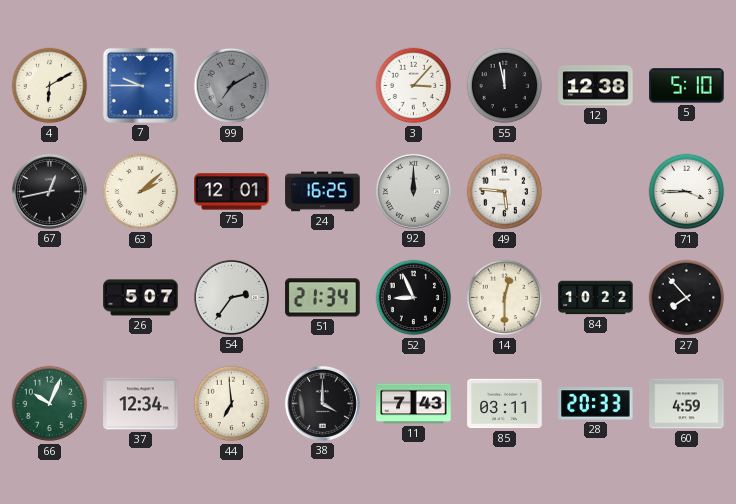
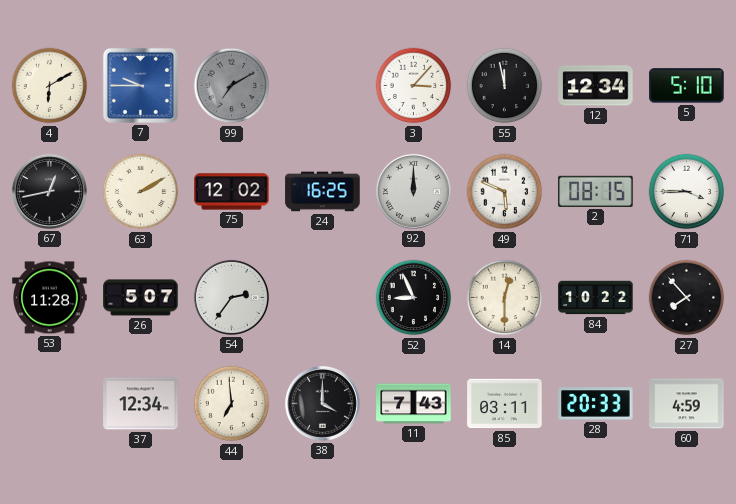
12: 12:38 -> 12:34
63: 2:08 -> 2:10
75: 12:01 -> 12:02
49: 5:46 -> 5:49
2: none -> 08:15
53: none -> 11:28
51: 21:34 -> none
66: 10:04 -> none
